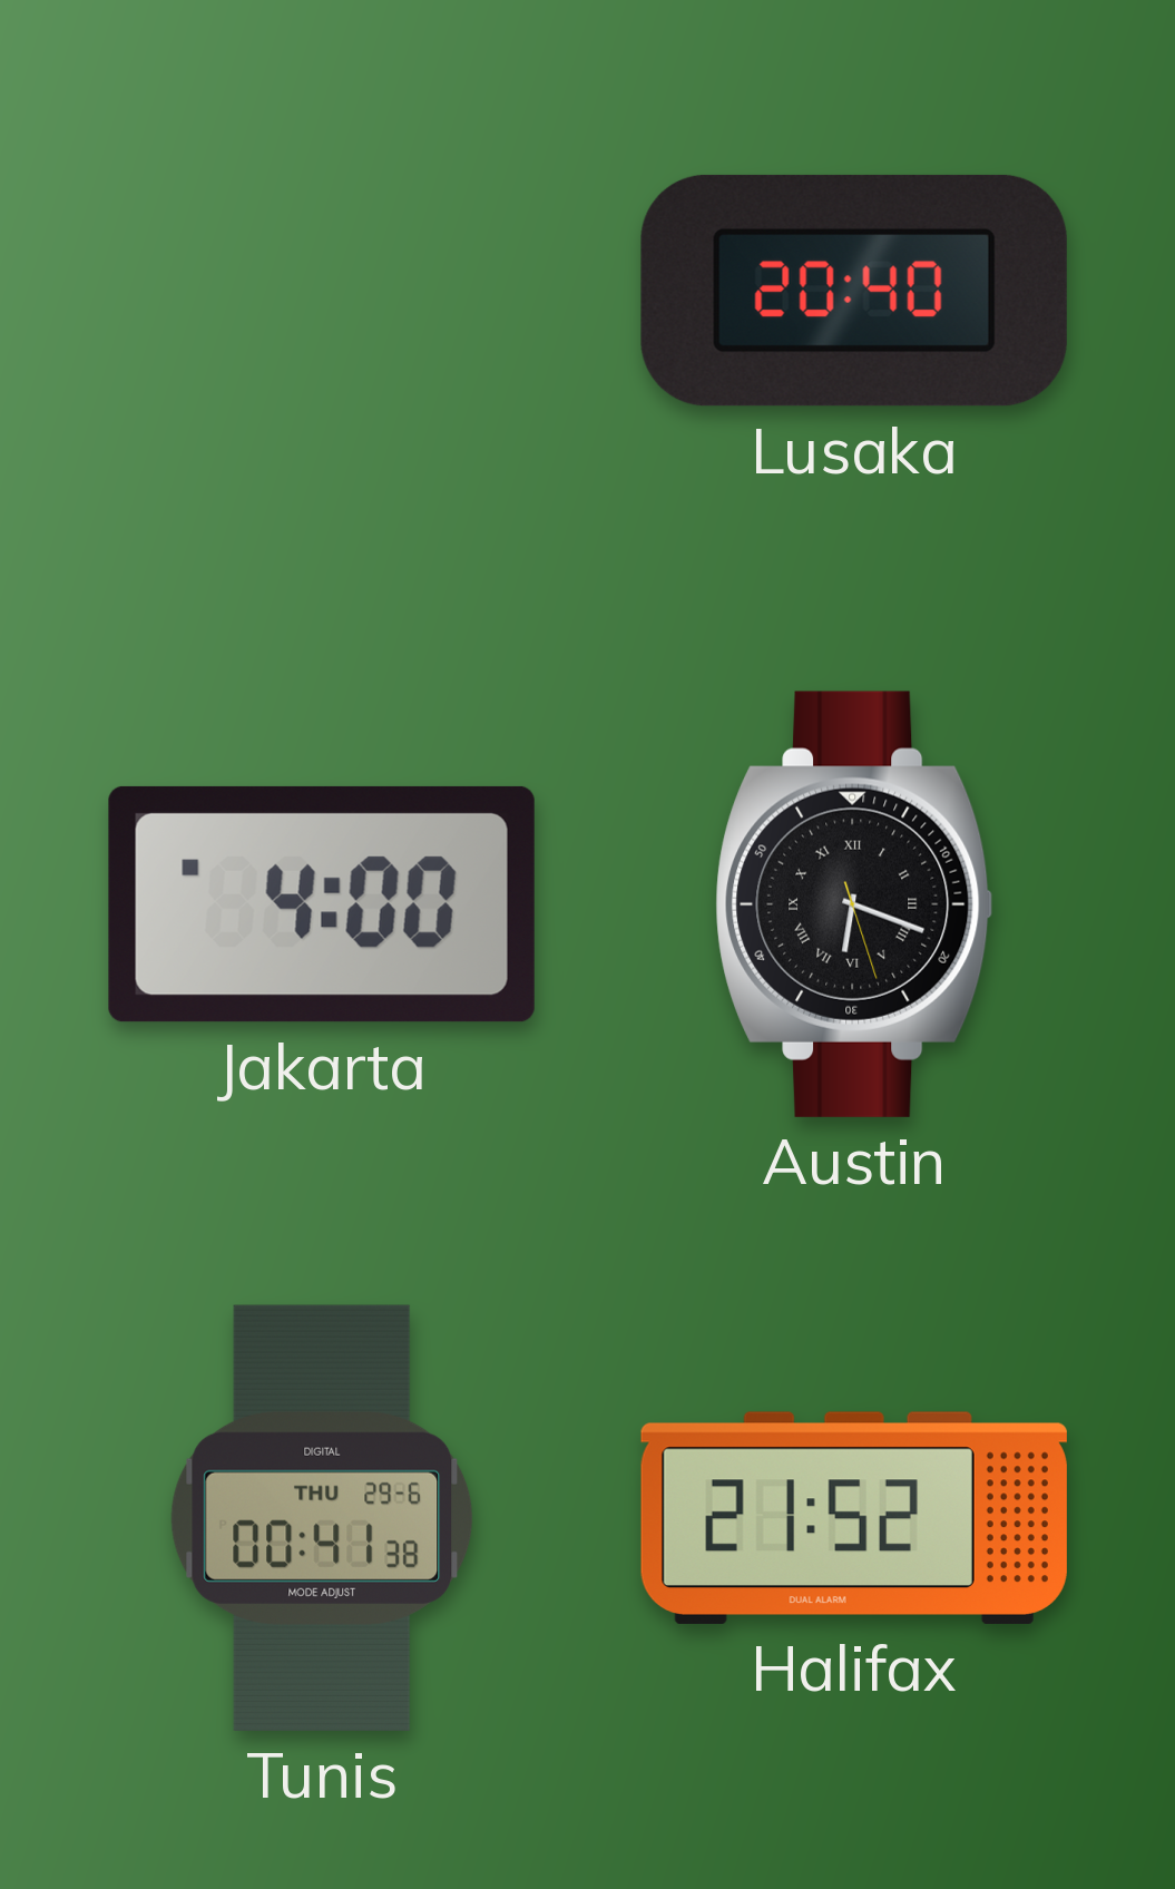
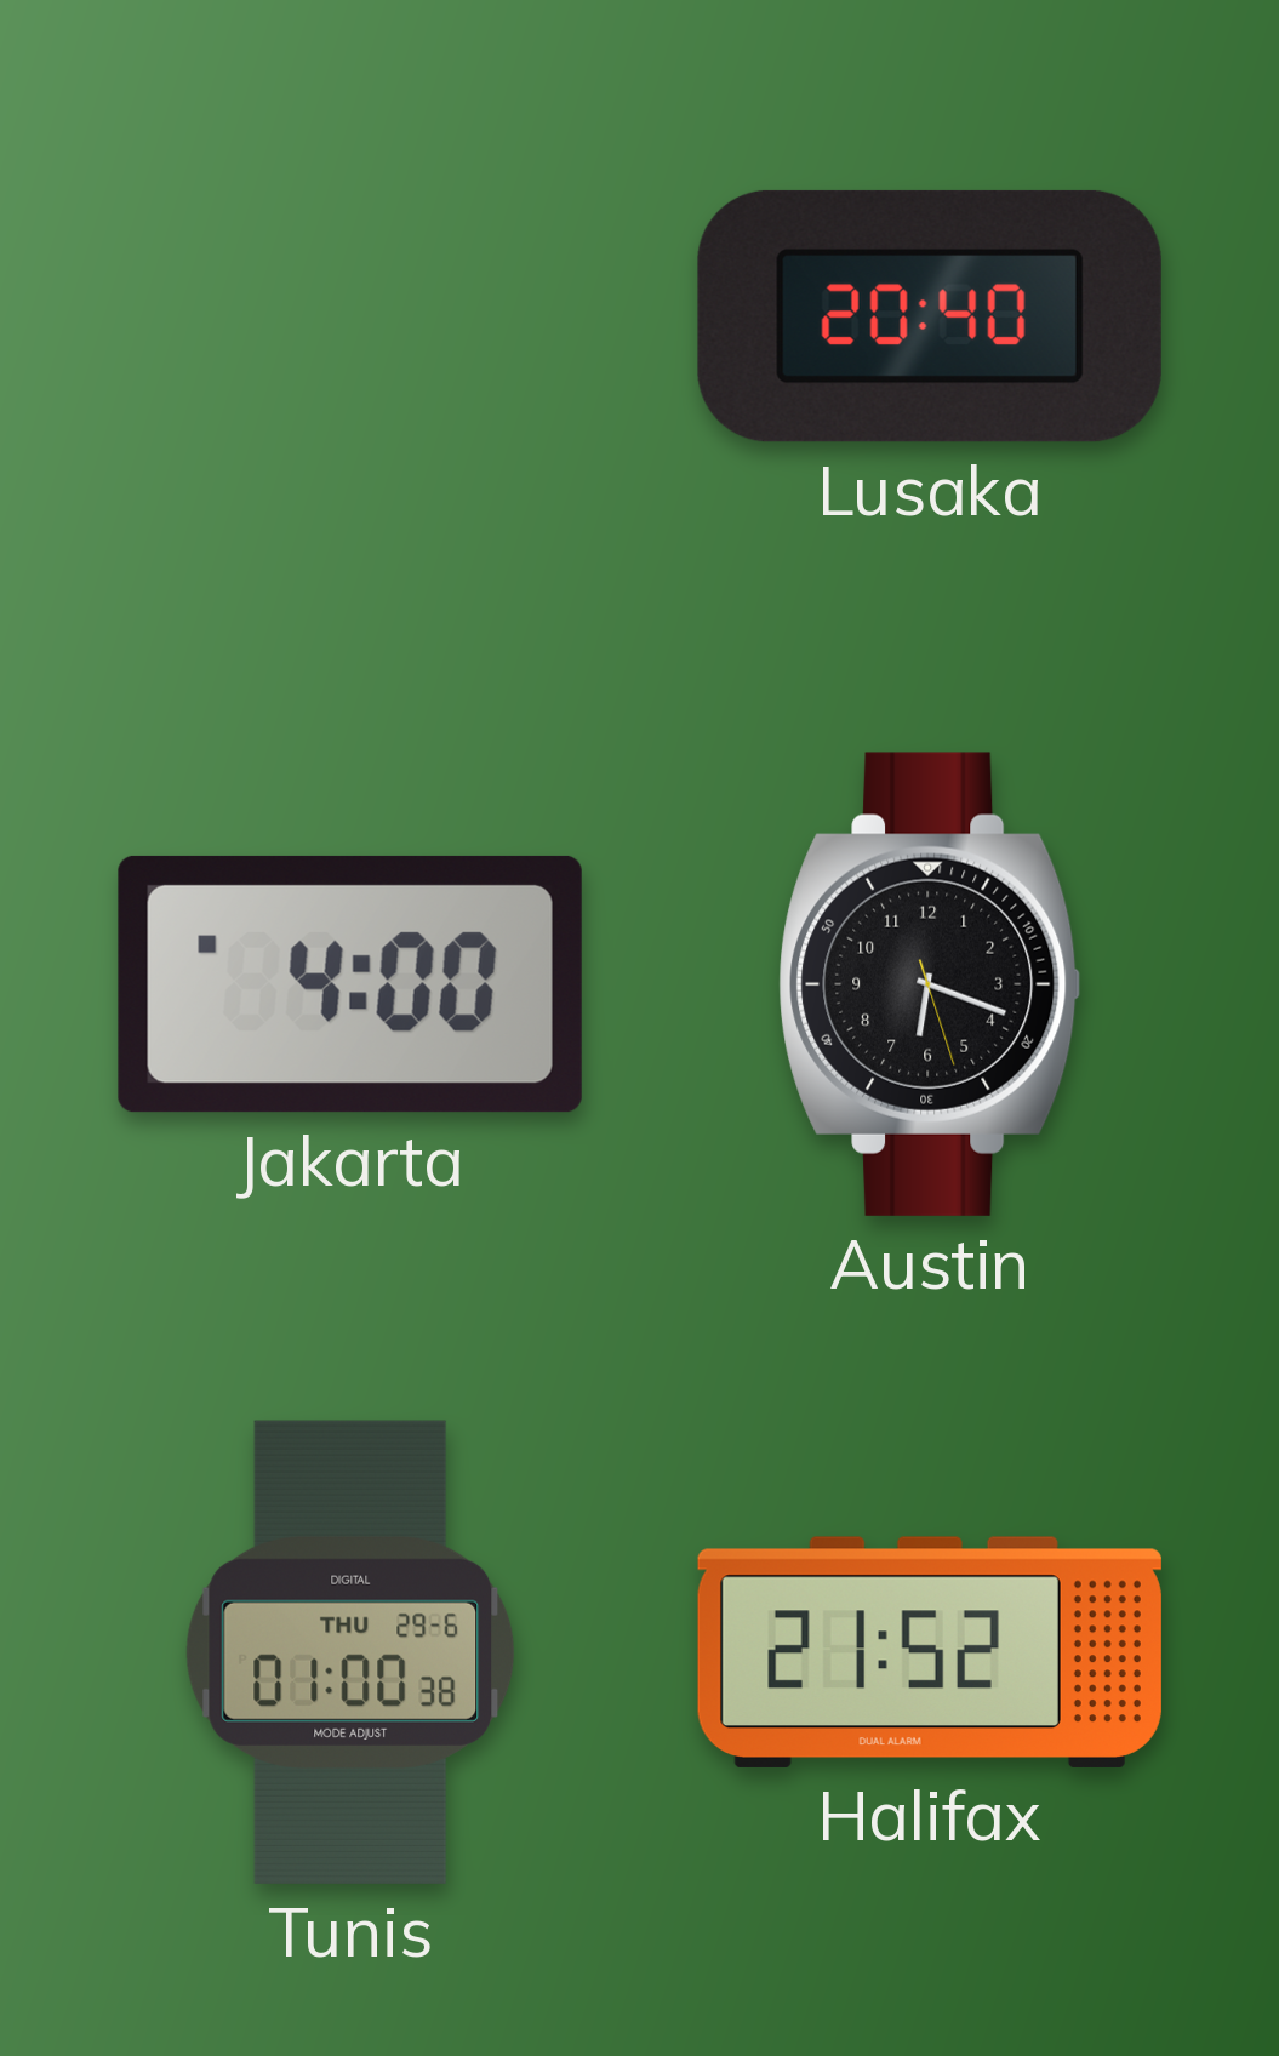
Austin numerals: Roman -> Arabic
Tunis: 00:41 -> 01:00
